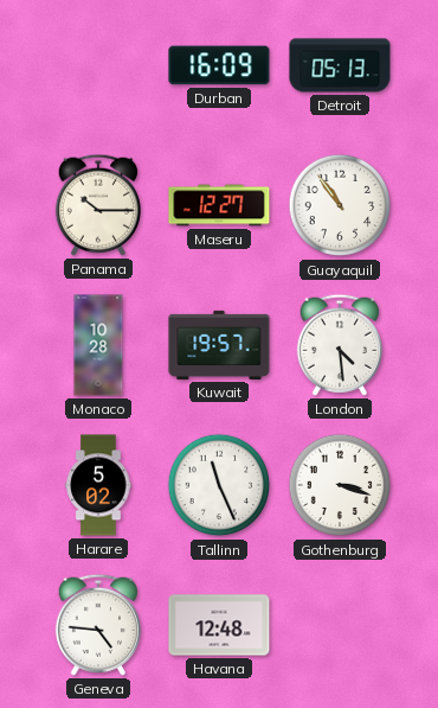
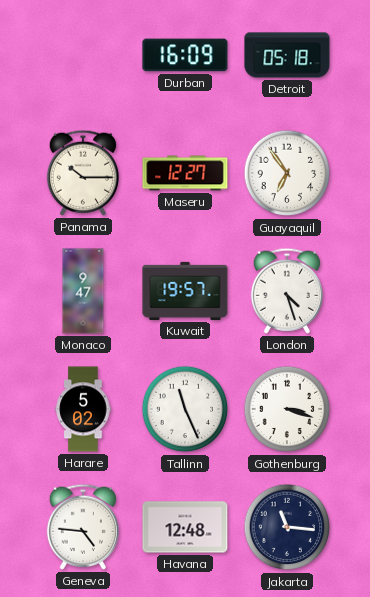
Detroit: 05:13 -> 05:18
Guayaquil: 10:54 -> 6:54
Monaco: 10:28 -> 9:47
London: 4:29 -> 4:27
Jakarta: none -> 11:16
